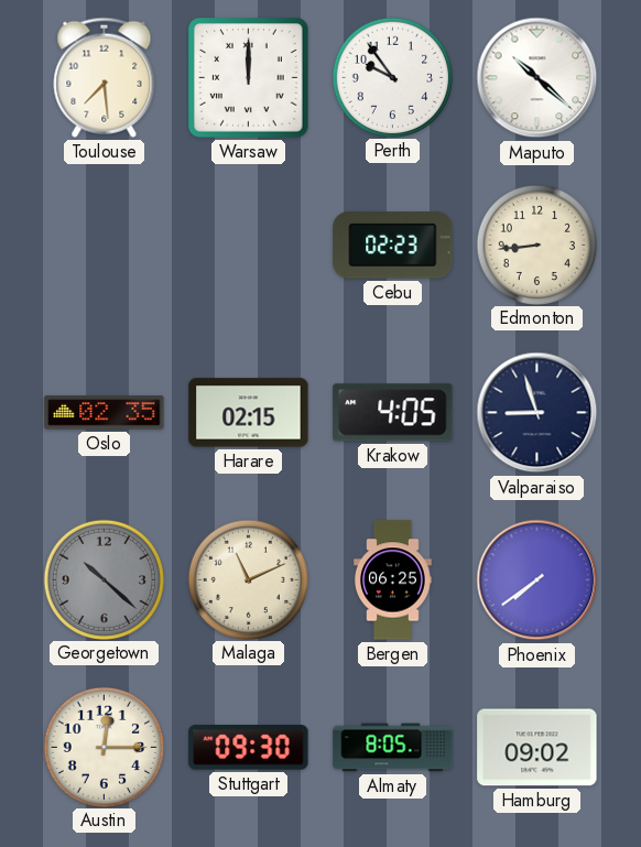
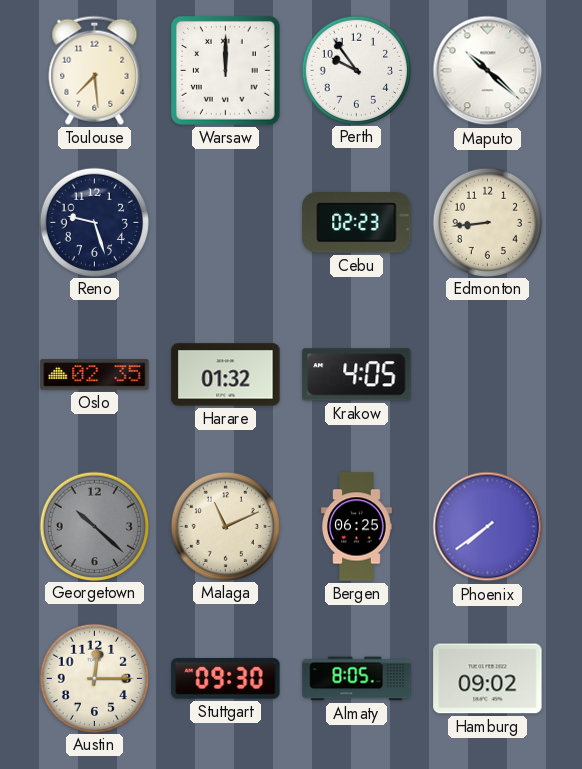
Reno: none -> 9:27
Harare: 02:15 -> 01:32
Valparaiso: 8:57 -> none
